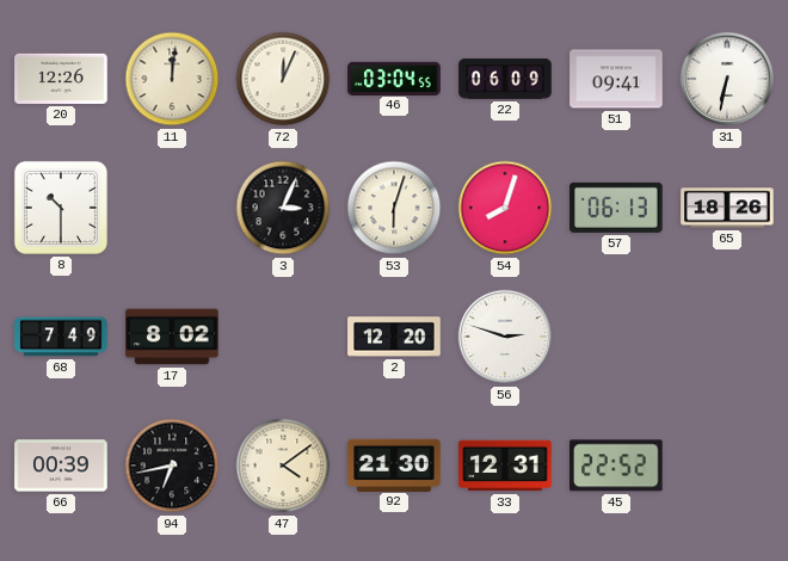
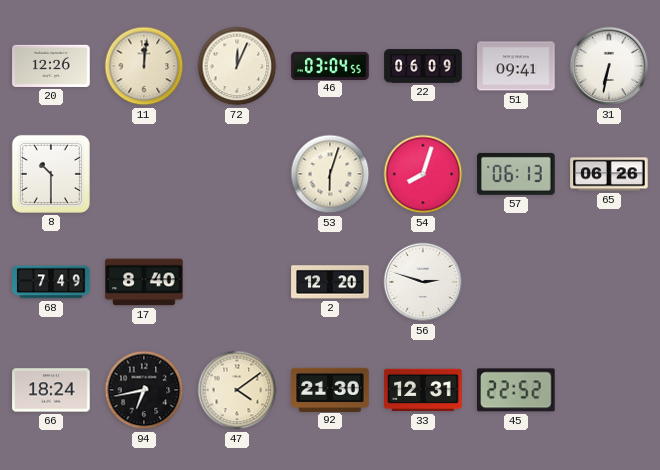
3: 3:04 -> none
65: 18:26 -> 06:26
17: 8:02 -> 8:40
66: 00:39 -> 18:24
